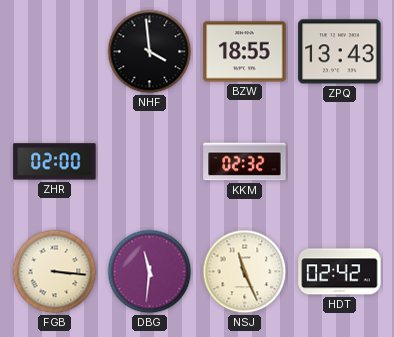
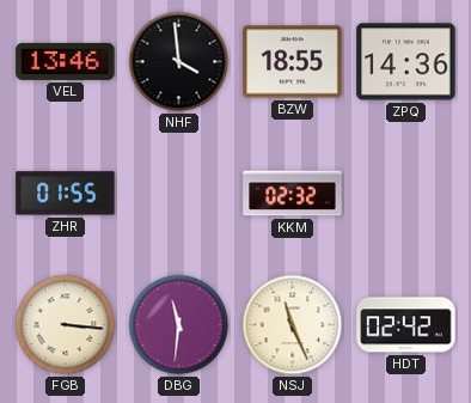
VEL: none -> 13:46
ZPQ: 13:43 -> 14:36
ZHR: 02:00 -> 01:55
